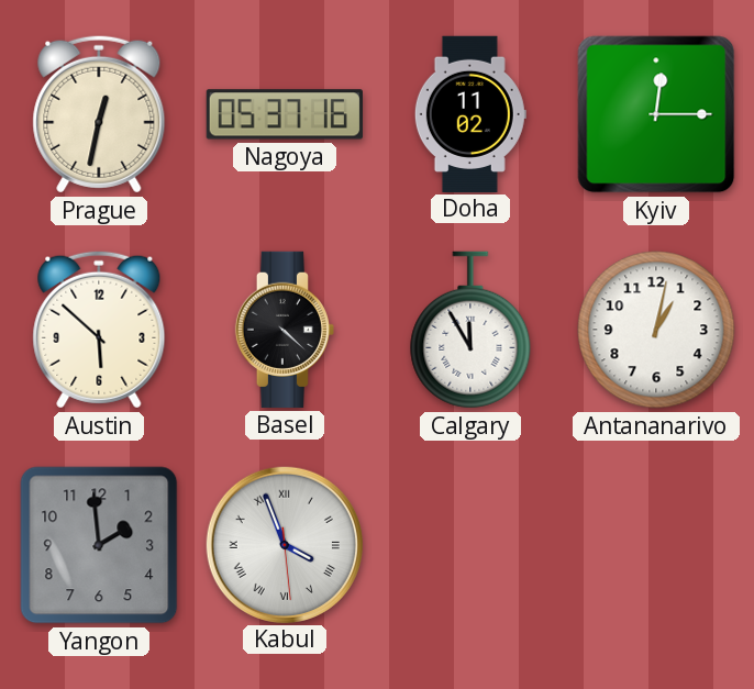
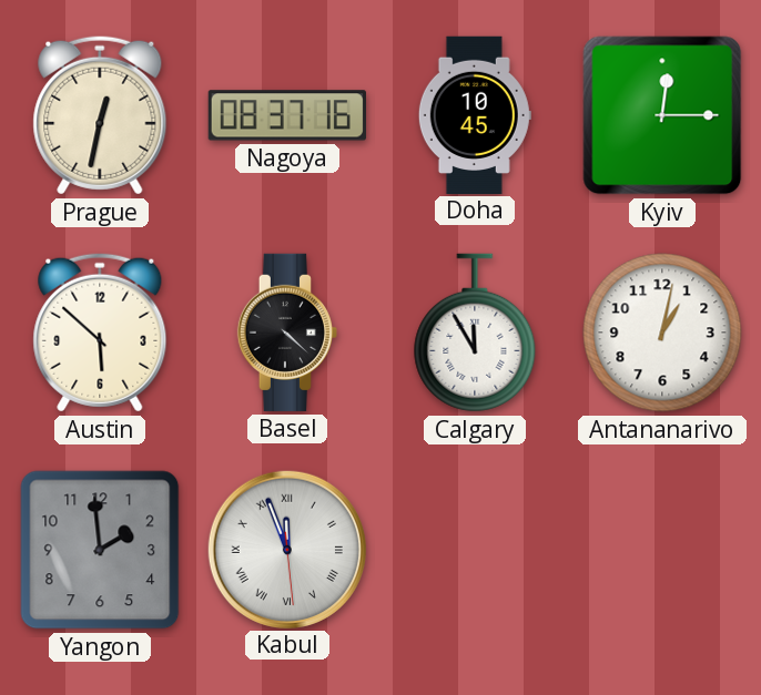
Nagoya: 05:37 -> 08:37
Doha: 11:02 -> 10:45
Kabul: 3:56 -> 11:56
